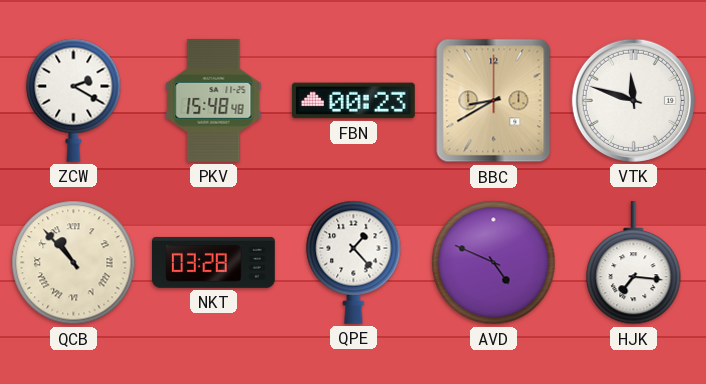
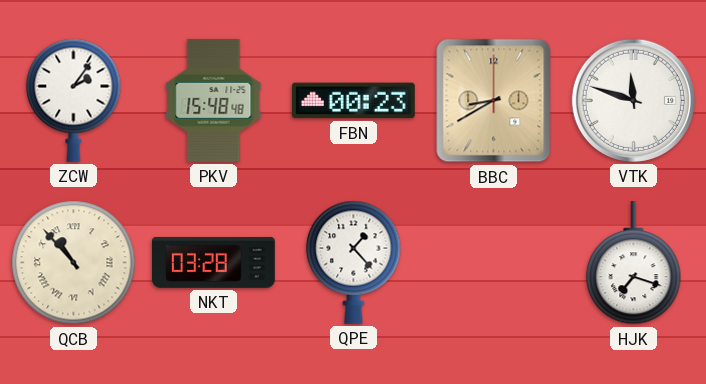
ZCW: 2:20 -> 2:06
AVD: 4:49 -> none
HJK: 7:16 -> 7:18
